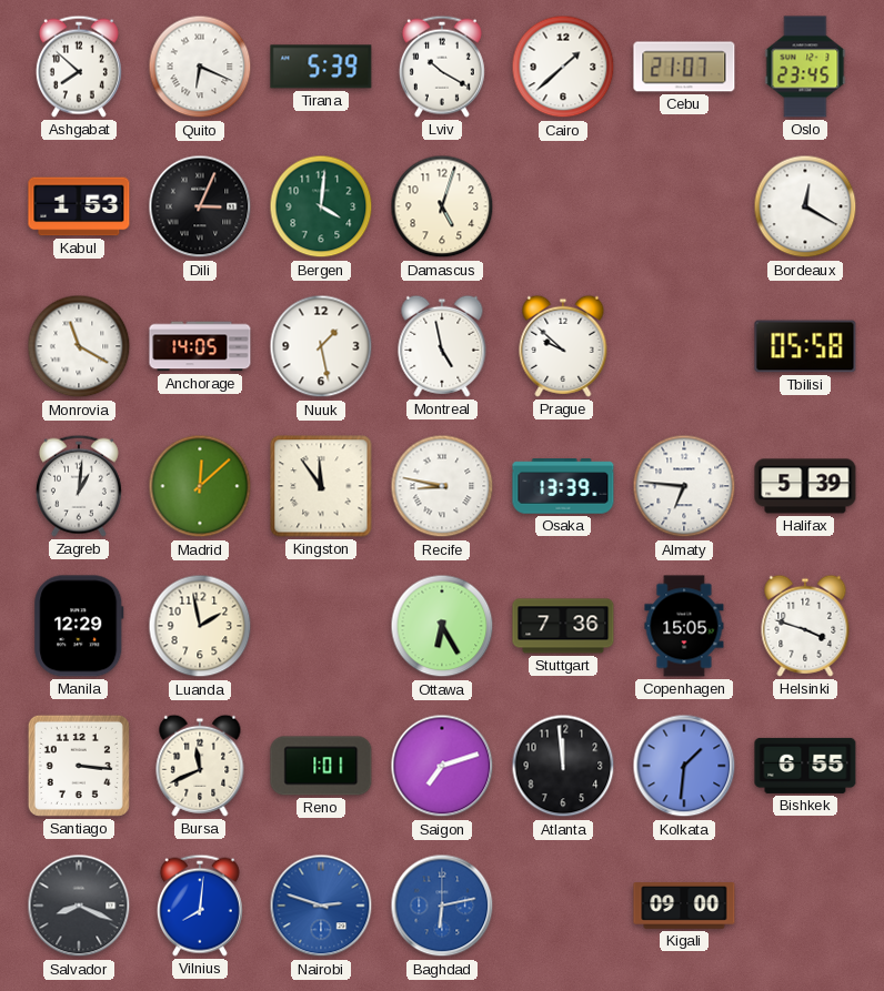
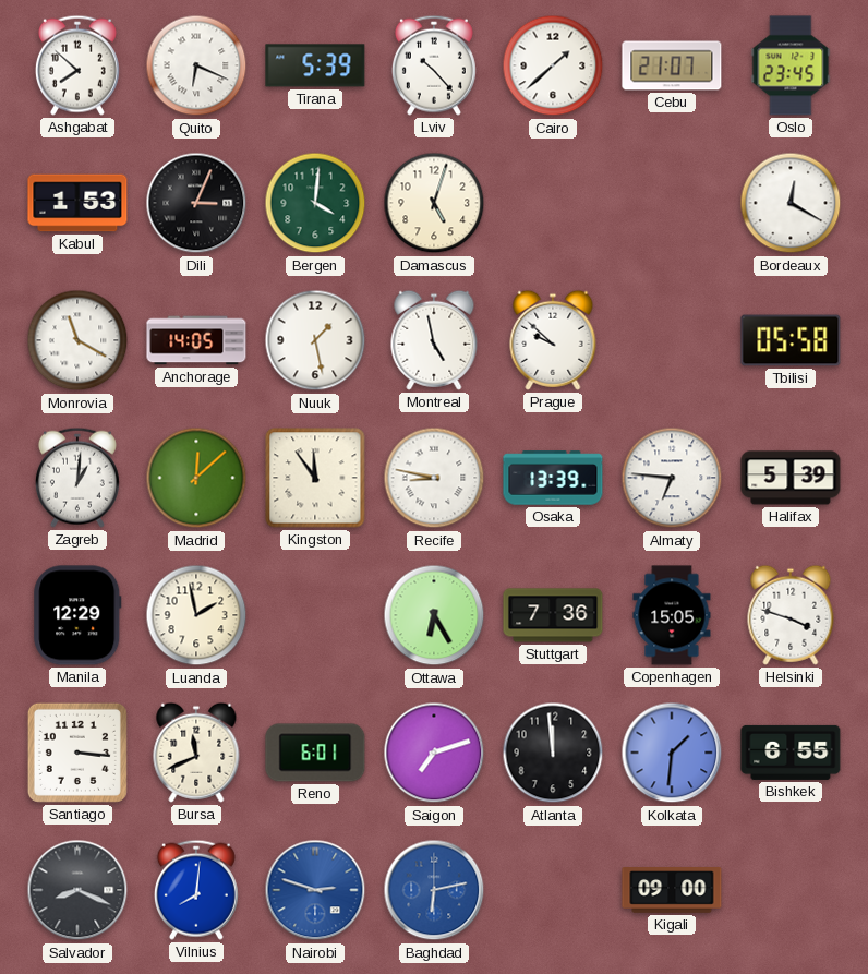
Lviv: 10:20 -> 10:23
Reno: 1:01 -> 6:01
